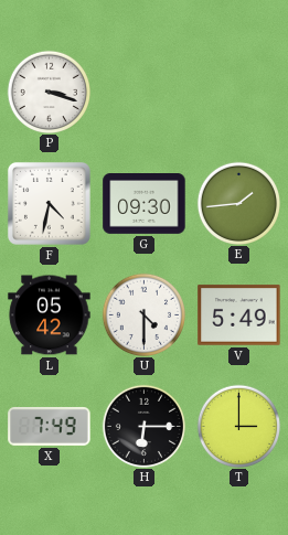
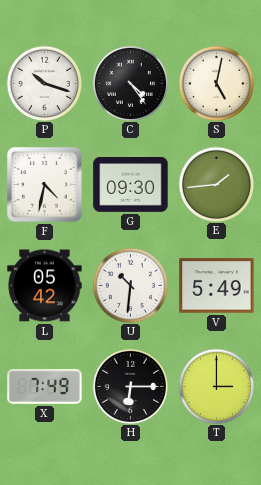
P: 3:18 -> 10:18
C: none -> 4:24
S: none -> 5:02
U: 4:30 -> 10:31
